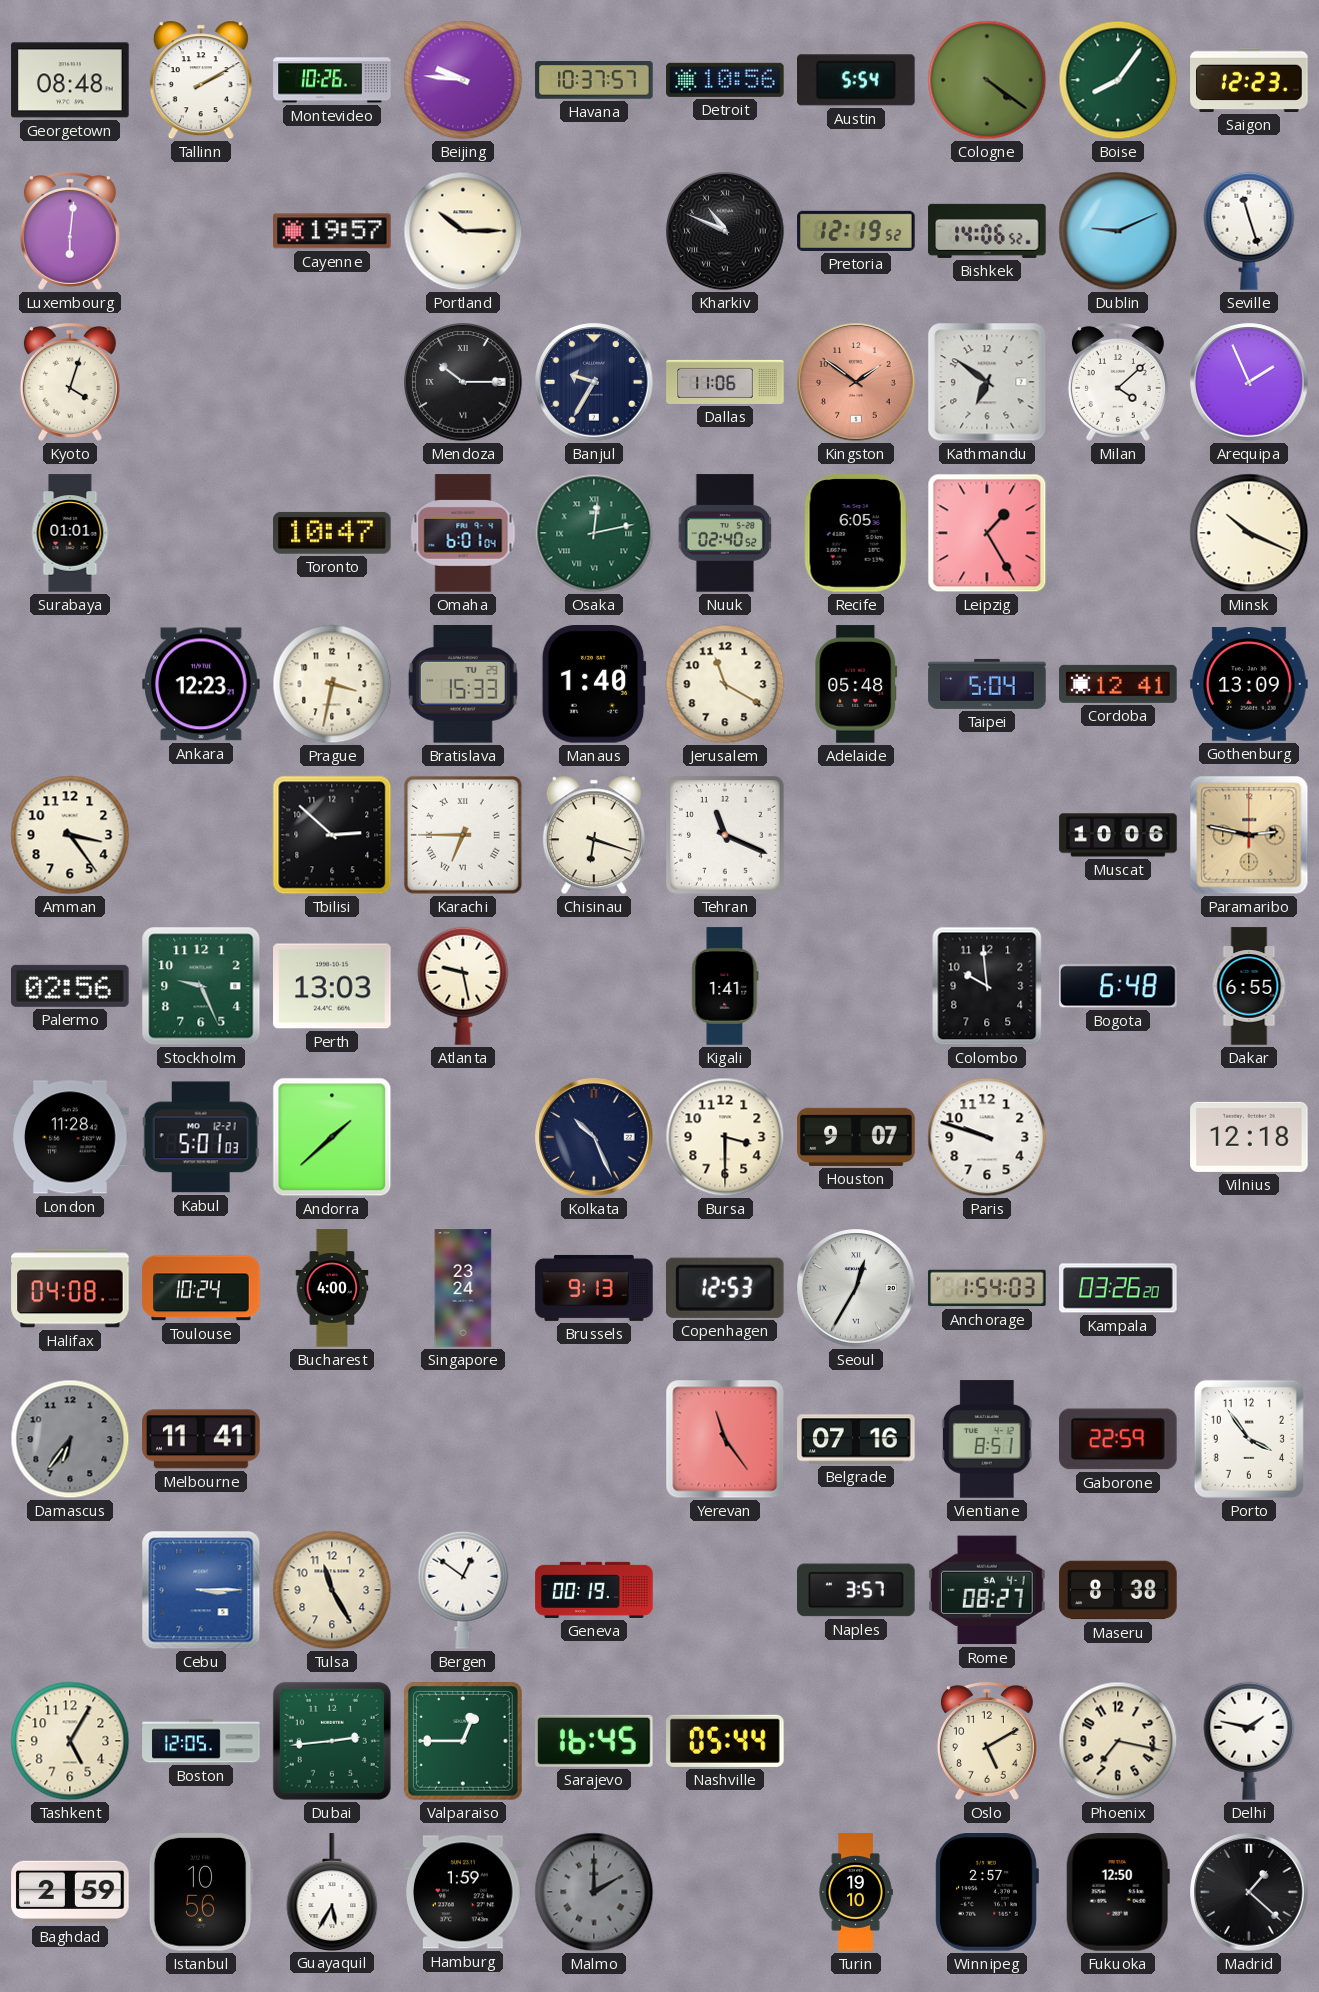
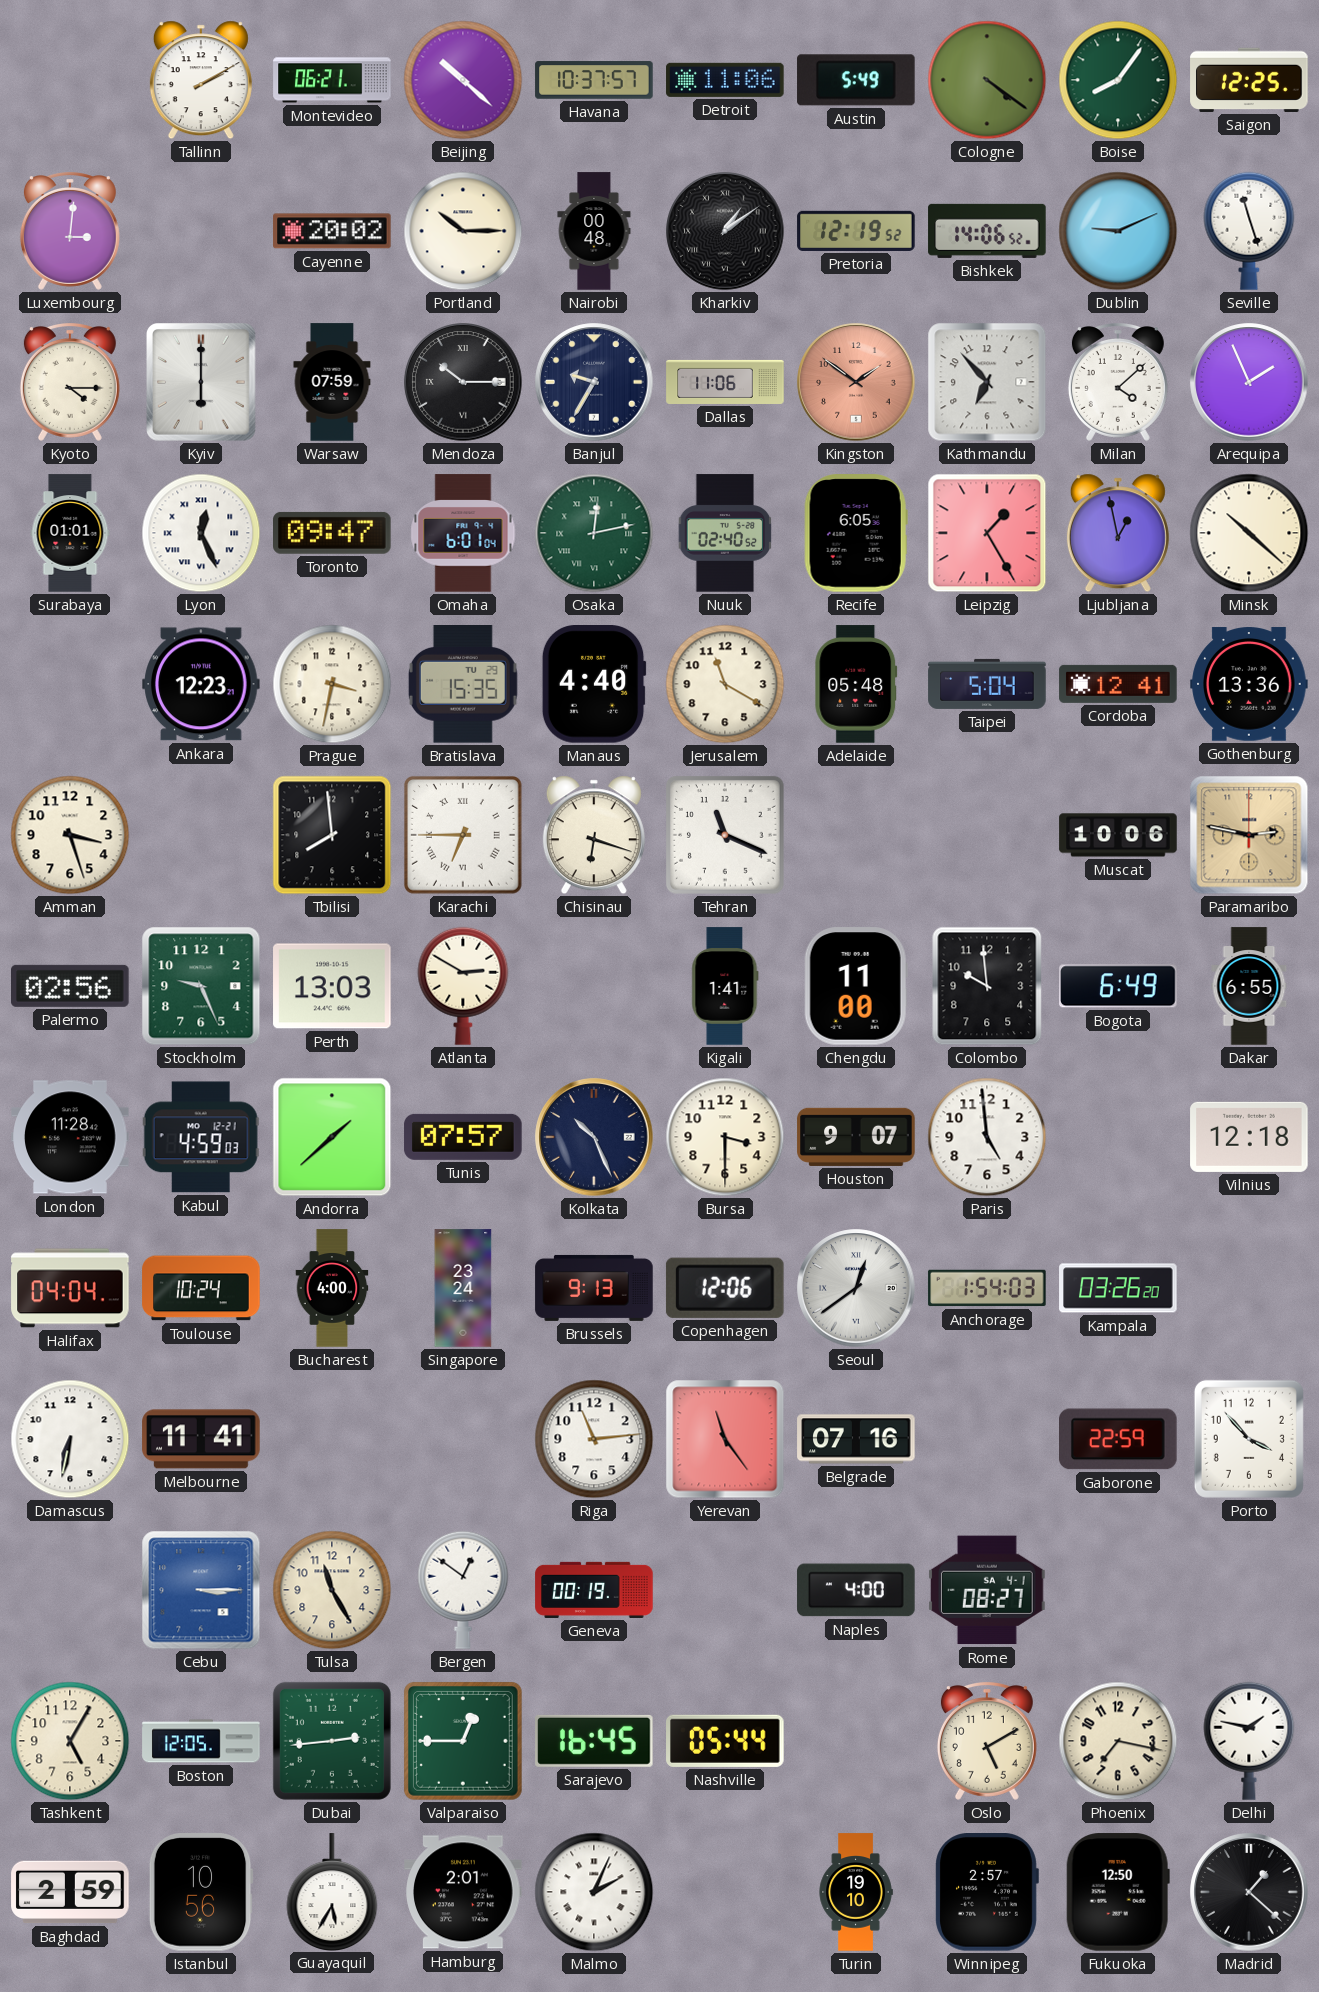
Georgetown: 08:48 -> none
Montevideo: 10:26 -> 06:21
Beijing: 9:46 -> 10:22
Detroit: 10:56 -> 11:06
Austin: 5:54 -> 5:49
Saigon: 12:23 -> 12:25
Luxembourg: 6:01 -> 3:01
Cayenne: 19:57 -> 20:02
Nairobi: none -> 00:48
Kharkiv: 10:49 -> 1:09
Kyoto: 4:03 -> 4:15
Kyiv: none -> 6:00
Warsaw: none -> 07:59
Kathmandu: 6:51 -> 6:53
Lyon: none -> 12:26
Toronto: 10:47 -> 09:47
Ljubljana: none -> 12:58
Minsk: 10:19 -> 10:22
Bratislava: 15:33 -> 15:35
Manaus: 1:40 -> 4:40
Gothenburg: 13:09 -> 13:36
Amman: 3:24 -> 3:27
Tbilisi: 2:52 -> 7:59
Atlanta: 9:28 -> 2:50
Chengdu: none -> 11:00
Bogota: 6:48 -> 6:49
Kabul: 5:01 -> 4:59
Tunis: none -> 07:57
Paris: 9:48 -> 4:59
Halifax: 04:08 -> 04:04
Copenhagen: 12:53 -> 12:06
Seoul: 12:35 -> 12:39
Damascus: 6:36 -> 6:32
Damascus dial: grey -> white
Riga: none -> 11:14
Vientiane: 8:51 -> none
Porto: 3:54 -> 3:53
Naples: 3:57 -> 4:00
Maseru: 8:38 -> none
Hamburg: 1:59 -> 2:01
Malmo: 2:00 -> 2:04
Malmo dial: grey -> white
